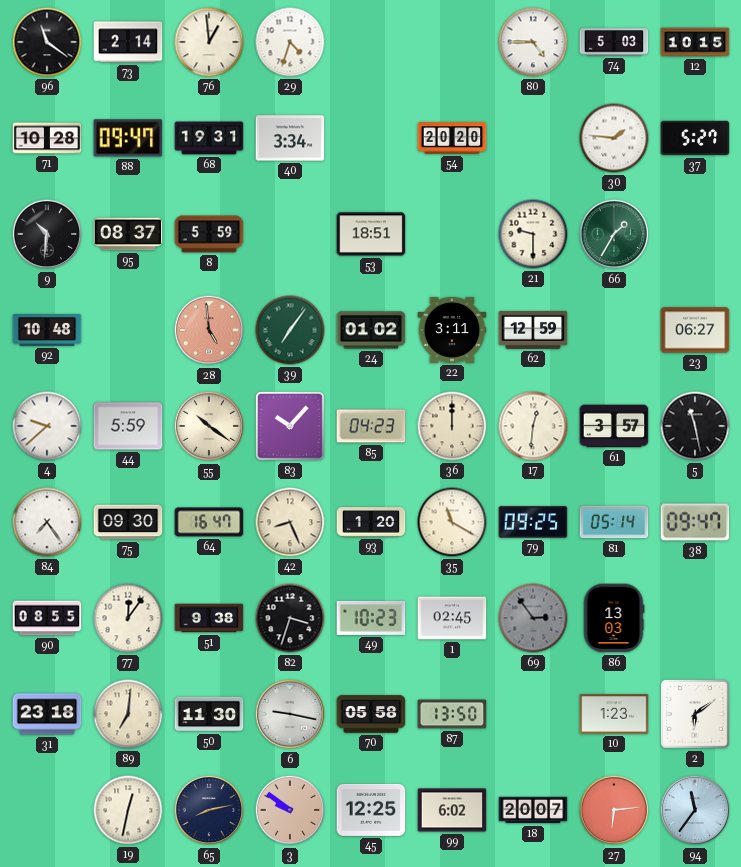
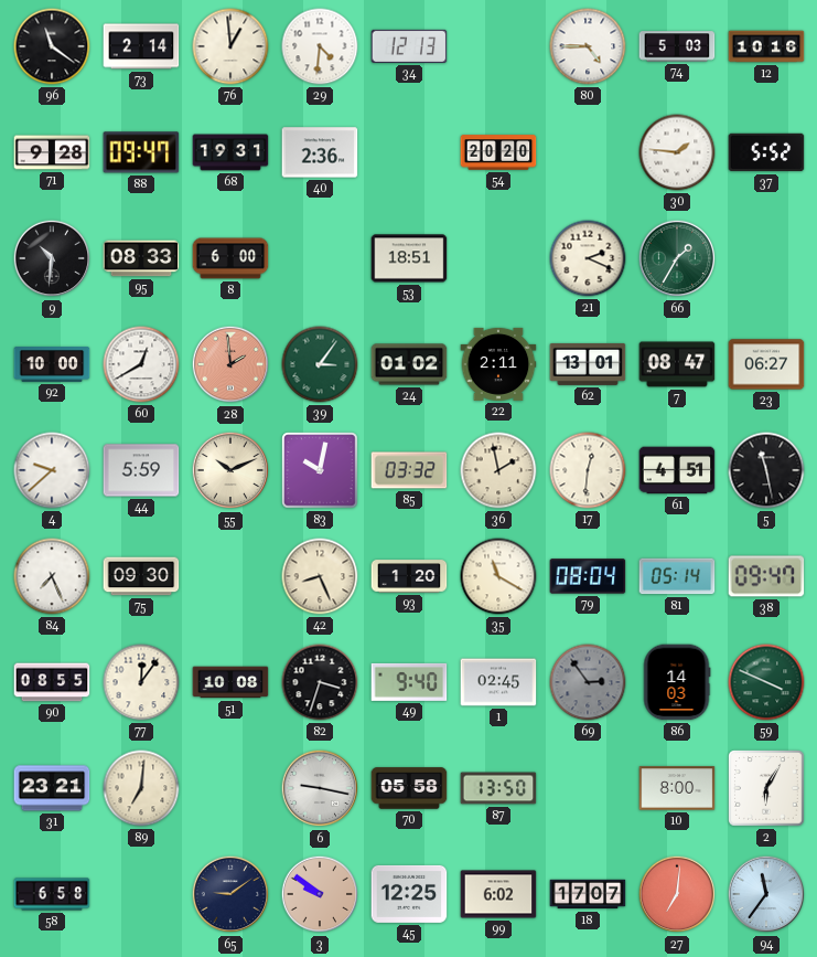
29: 4:33 -> 4:31
34: none -> 12:13
12: 10:15 -> 10:16
71: 10:28 -> 9:28
40: 3:34 -> 2:36
37: 5:27 -> 5:52
95: 08:37 -> 08:33
8: 5:59 -> 6:00
21: 9:30 -> 2:19
92: 10:48 -> 10:00
60: none -> 12:40
28: 4:59 -> 1:59
39: 7:06 -> 3:06
22: 3:11 -> 2:11
62: 12:59 -> 13:01
7: none -> 08:47
55: 10:21 -> 10:11
83: 10:07 -> 10:02
85: 04:23 -> 03:32
36: 12:00 -> 1:58
61: 3:57 -> 4:51
84: 7:24 -> 7:26
64: 16:47 -> none
79: 09:25 -> 08:04
51: 9:38 -> 10:08
49: 10:23 -> 9:40
86: 13:03 -> 14:03
59: none -> 3:49
31: 23:18 -> 23:21
50: 11:30 -> none
10: 1:23 -> 8:00
2: 6:09 -> 6:05
58: none -> 6:58
19: 12:32 -> none
65: 8:13 -> 9:09
18: 20:07 -> 17:07
27: 6:14 -> 7:01
